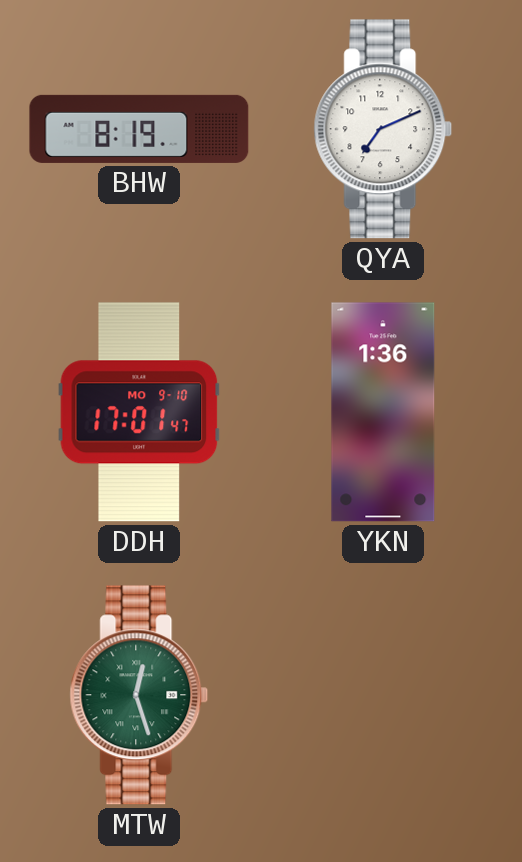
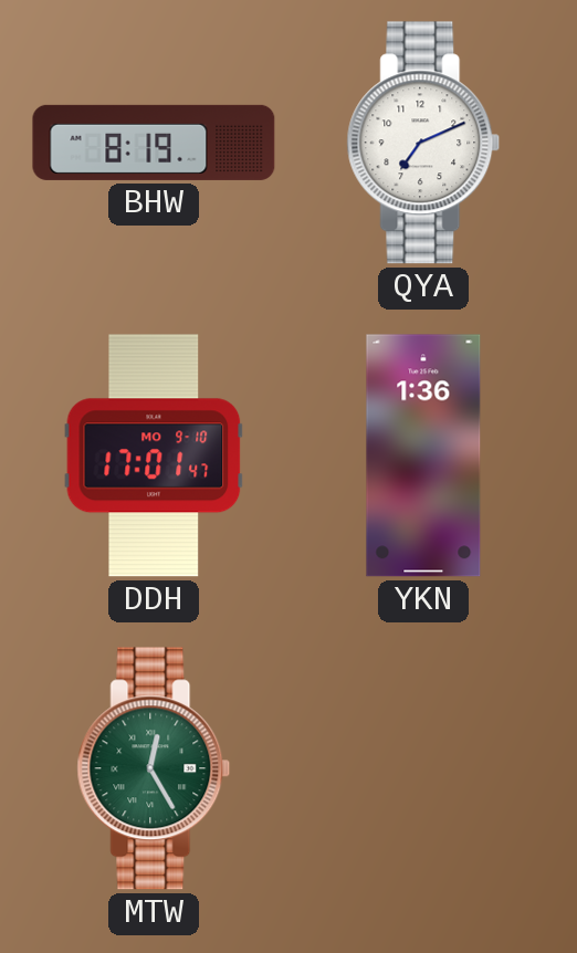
MTW: 12:27 -> 12:25
